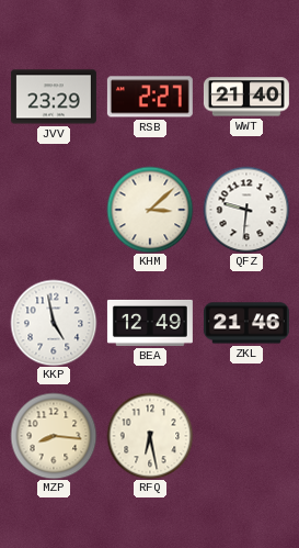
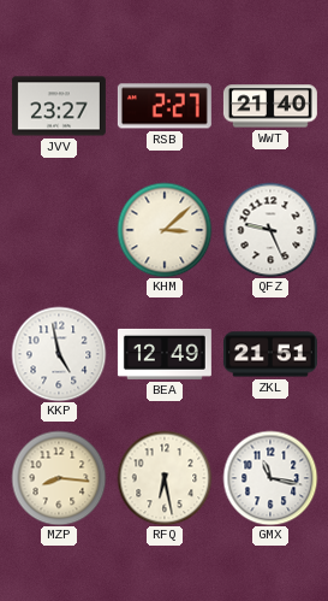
JVV: 23:29 -> 23:27
QFZ: 9:31 -> 9:26
ZKL: 21:46 -> 21:51
GMX: none -> 11:17
